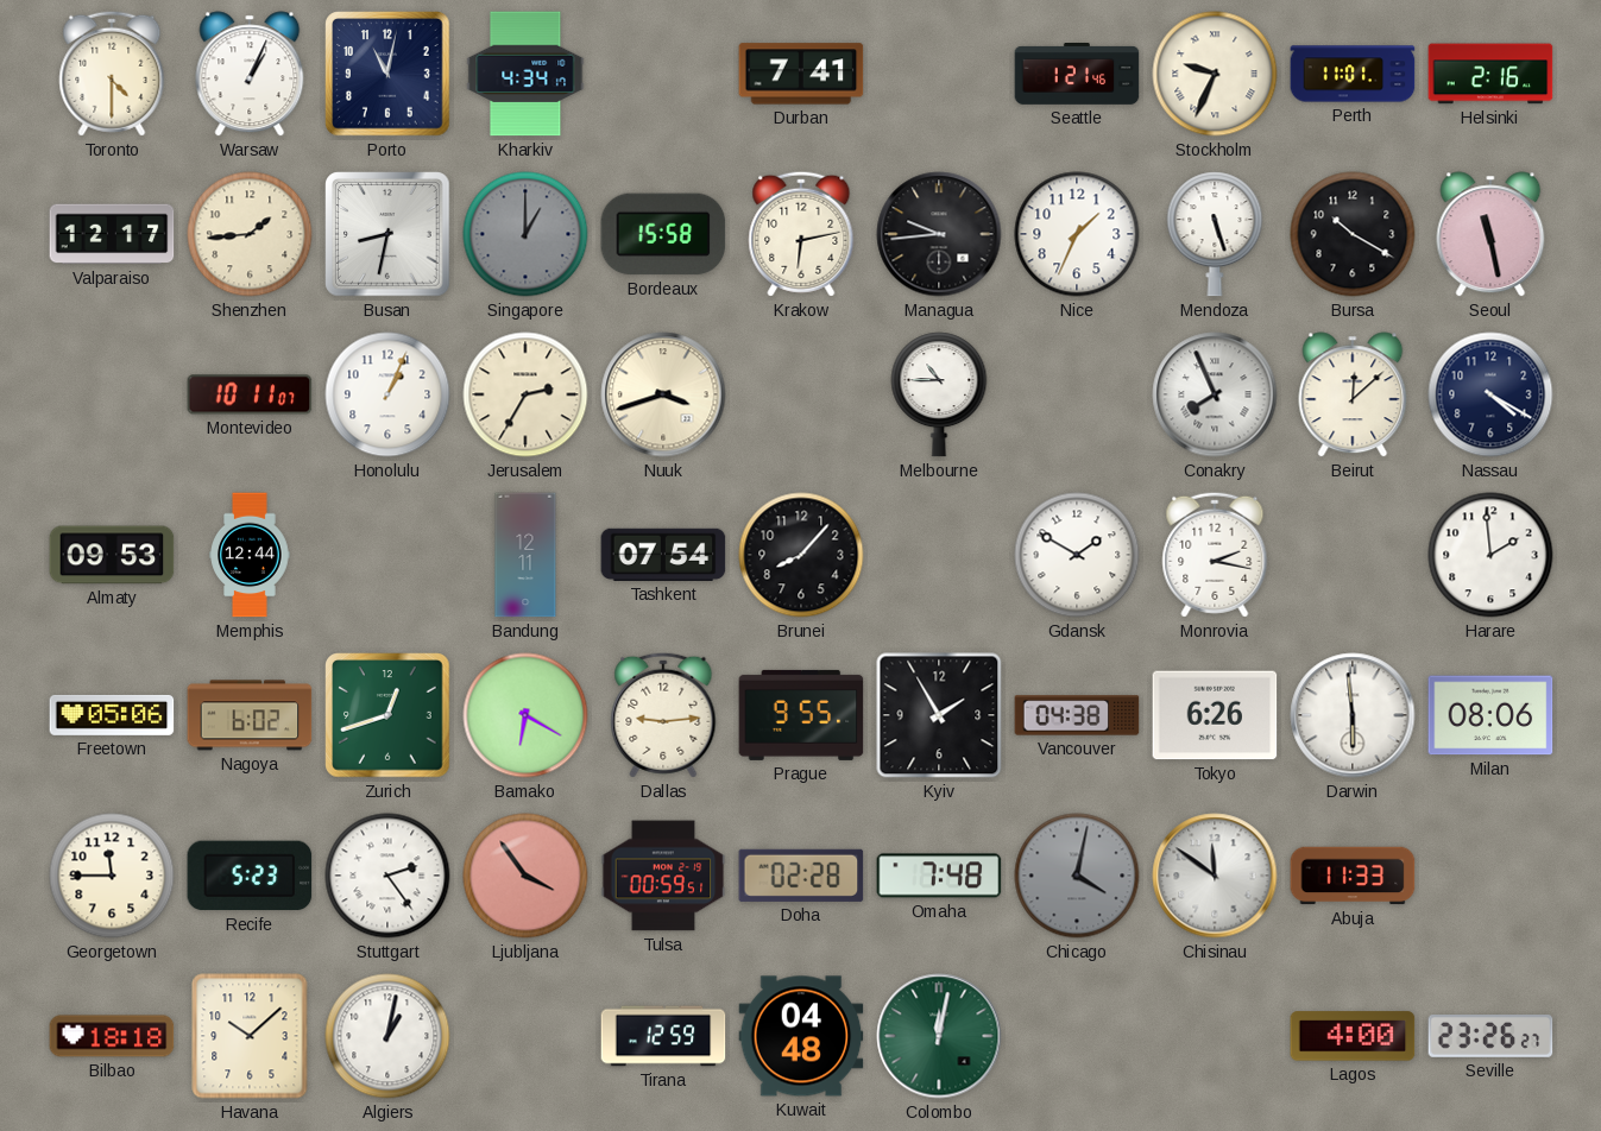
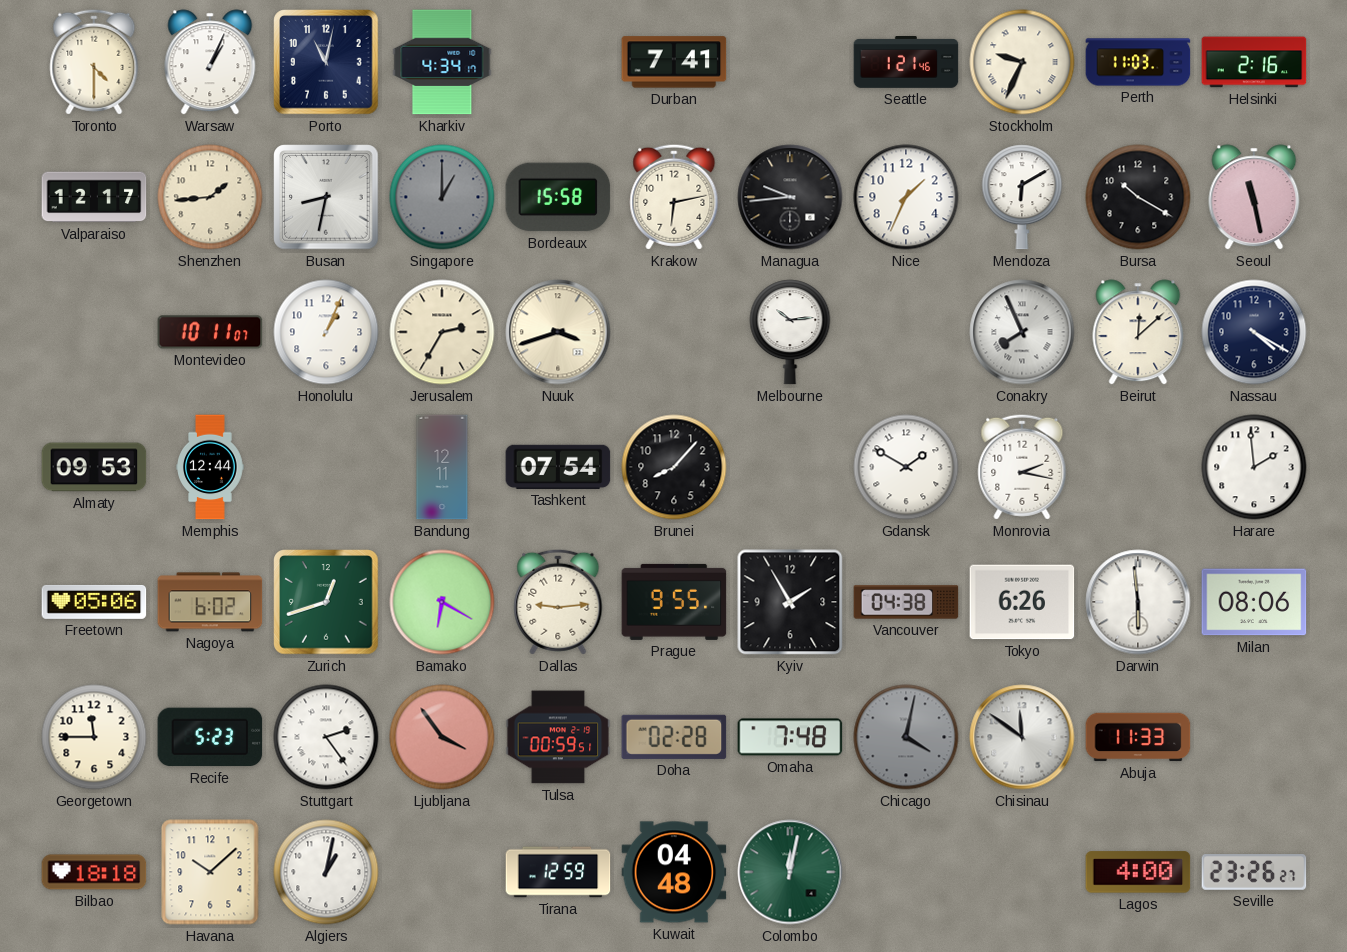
Perth: 11:01 -> 11:03
Mendoza: 5:27 -> 6:10
Melbourne: 10:45 -> 10:14
